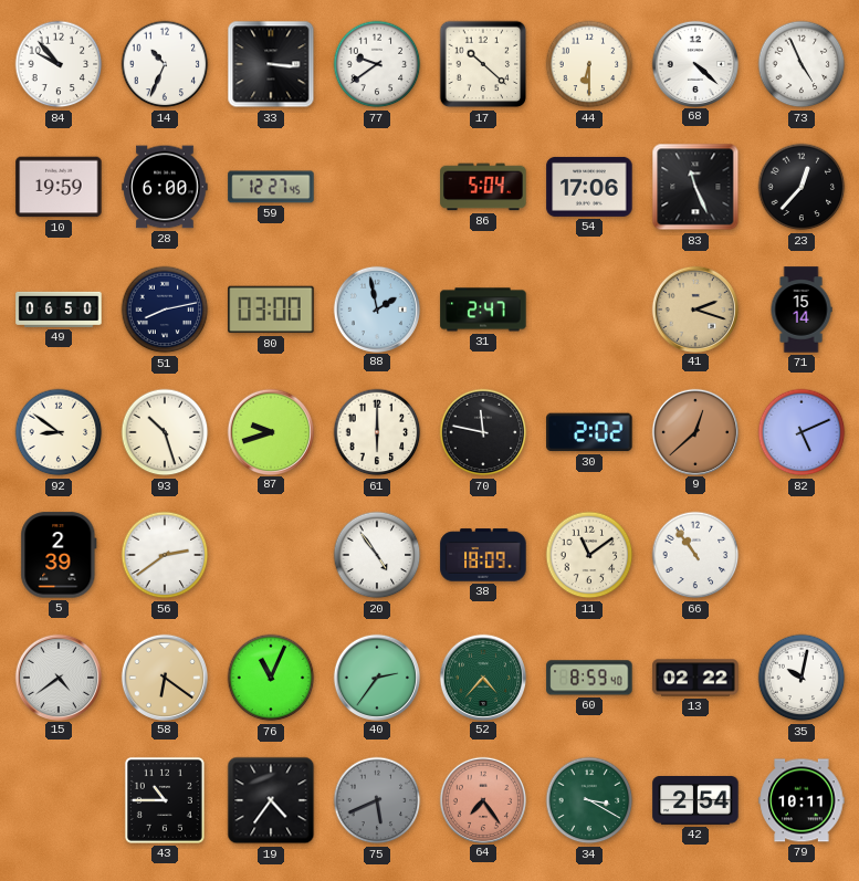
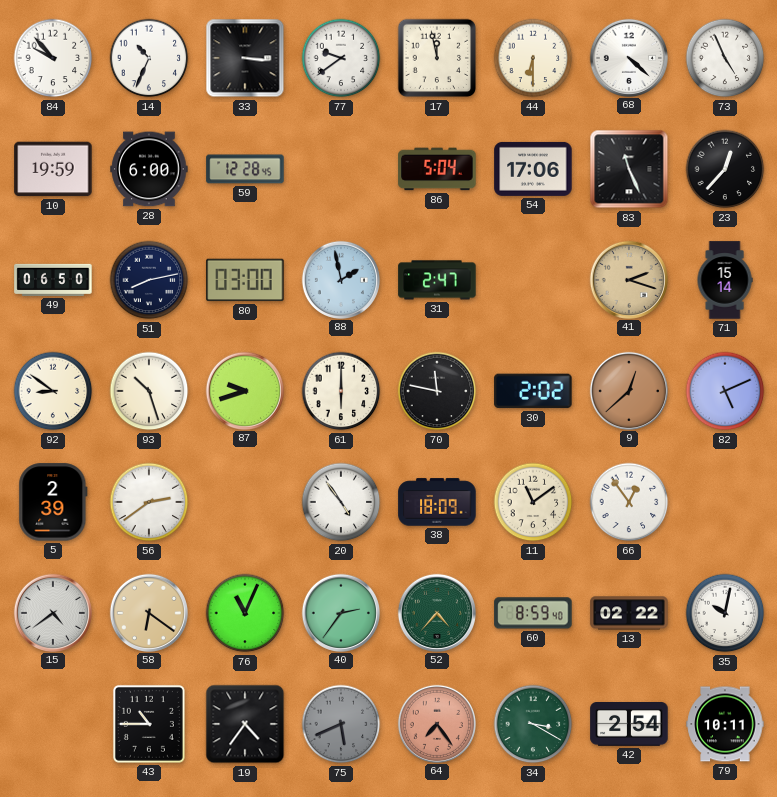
17: 10:22 -> 11:58
59: 12:27 -> 12:28
66: 10:54 -> 12:54
